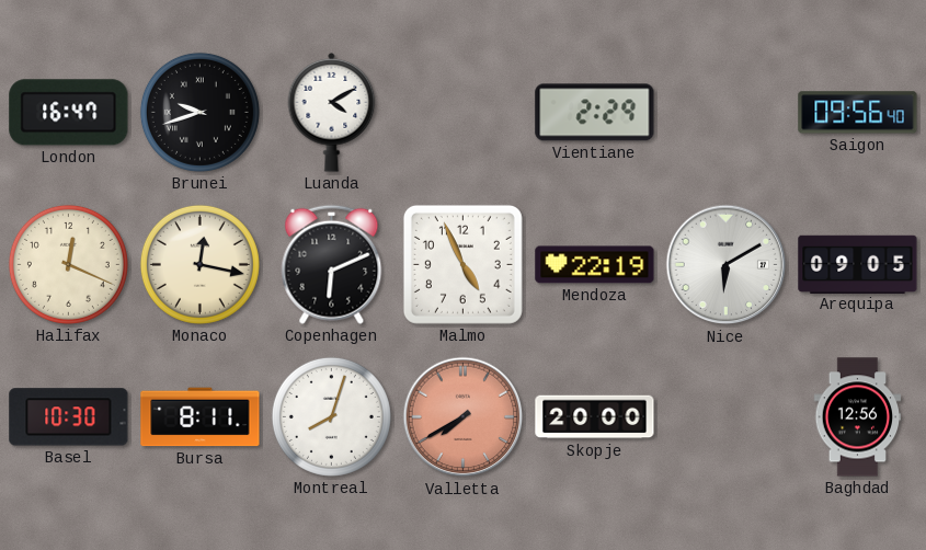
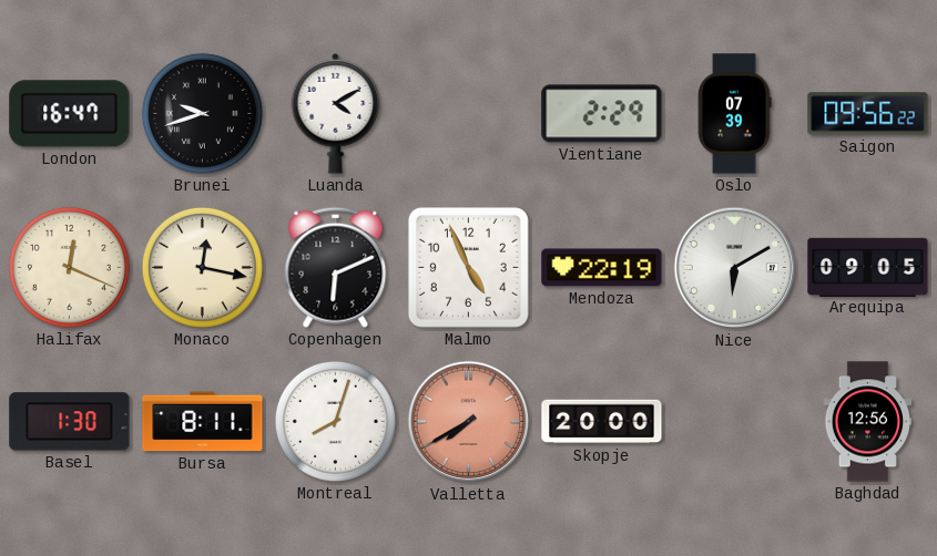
Oslo: none -> 07:39
Saigon: 09:56:40 -> 09:56:22
Basel: 10:30 -> 1:30
